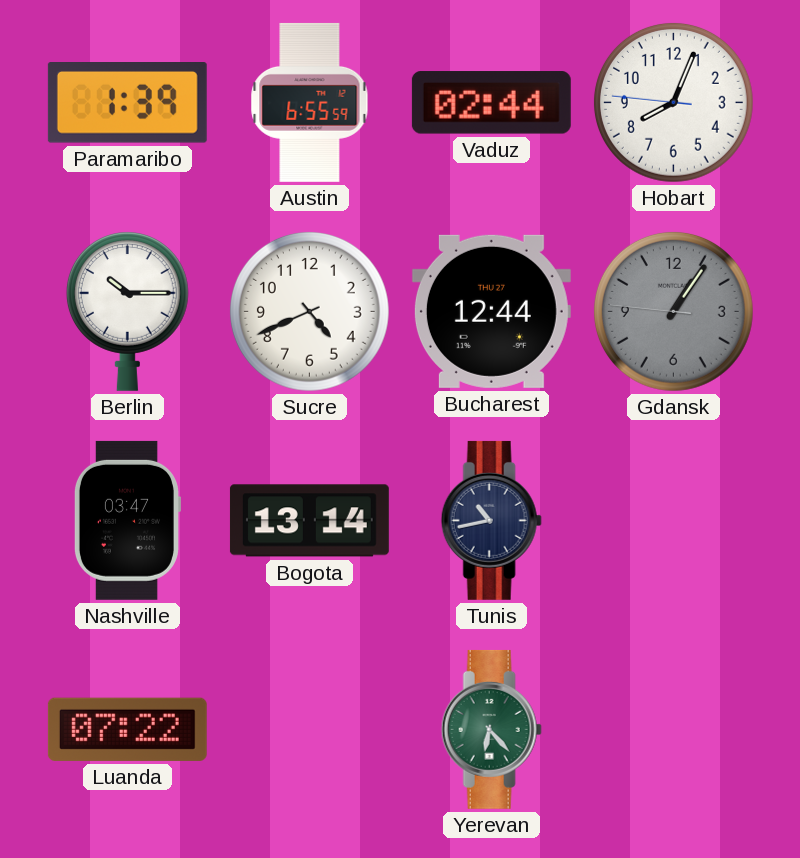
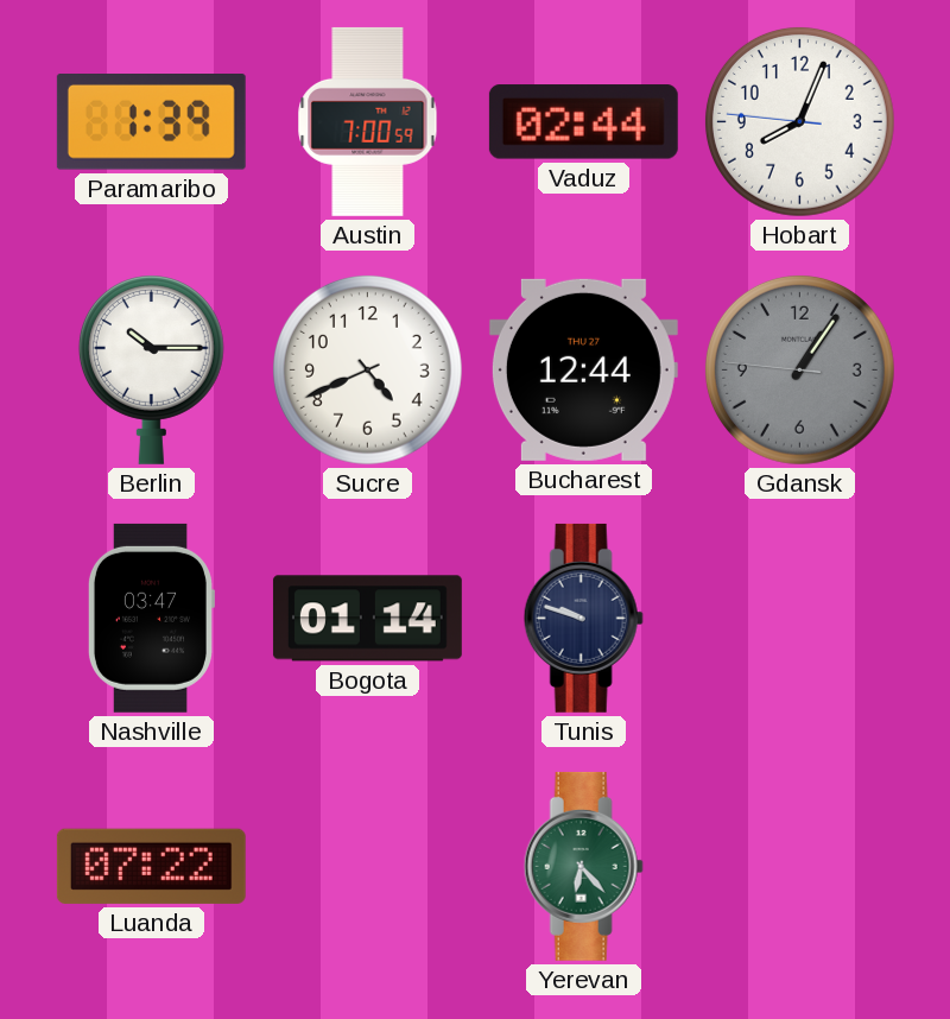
Austin: 6:55 -> 7:00
Bogota: 13:14 -> 01:14
Tunis: 10:43 -> 9:48
